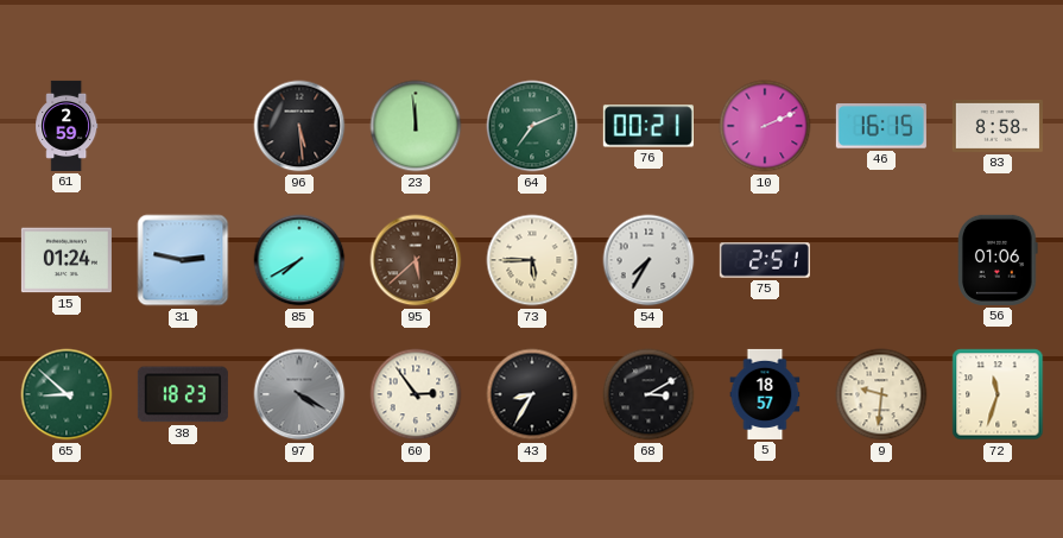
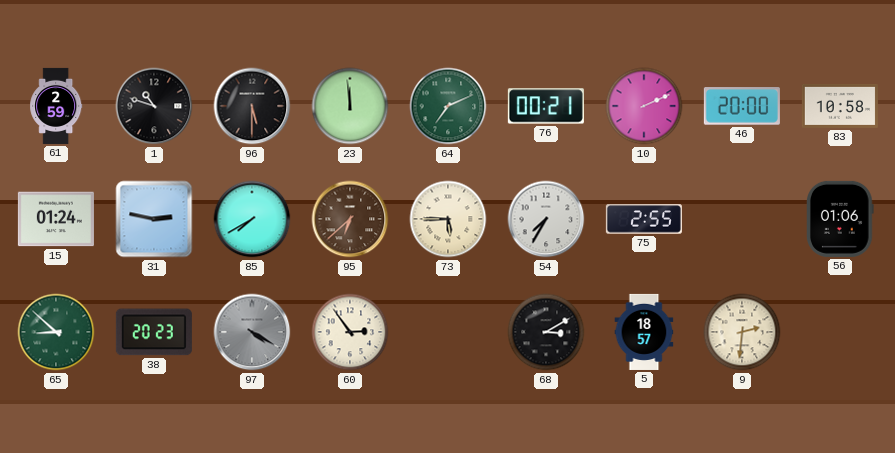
1: none -> 10:48
96: 5:29 -> 5:30
46: 16:15 -> 20:00
83: 8:58 -> 10:58
95: 5:38 -> 6:38
75: 2:51 -> 2:55
38: 18:23 -> 20:23
43: 8:35 -> none
9: 9:31 -> 2:31
72: 11:33 -> none
